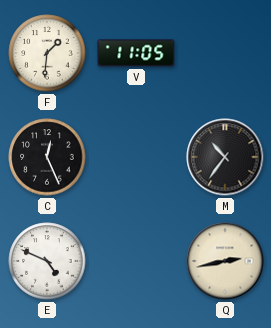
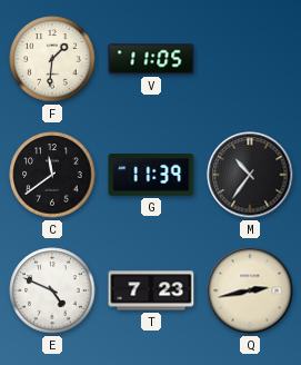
C: 12:26 -> 11:39
G: none -> 11:39
T: none -> 7:23
